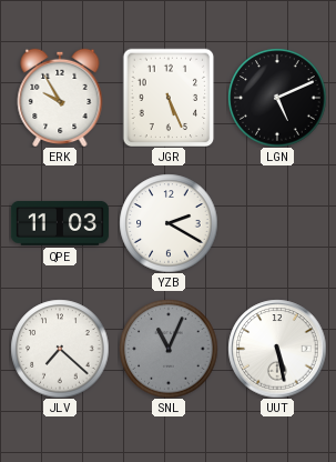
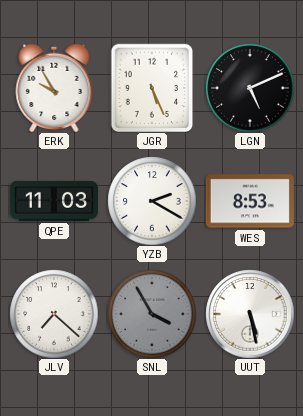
WES: none -> 8:53
SNL: 11:04 -> 3:55
